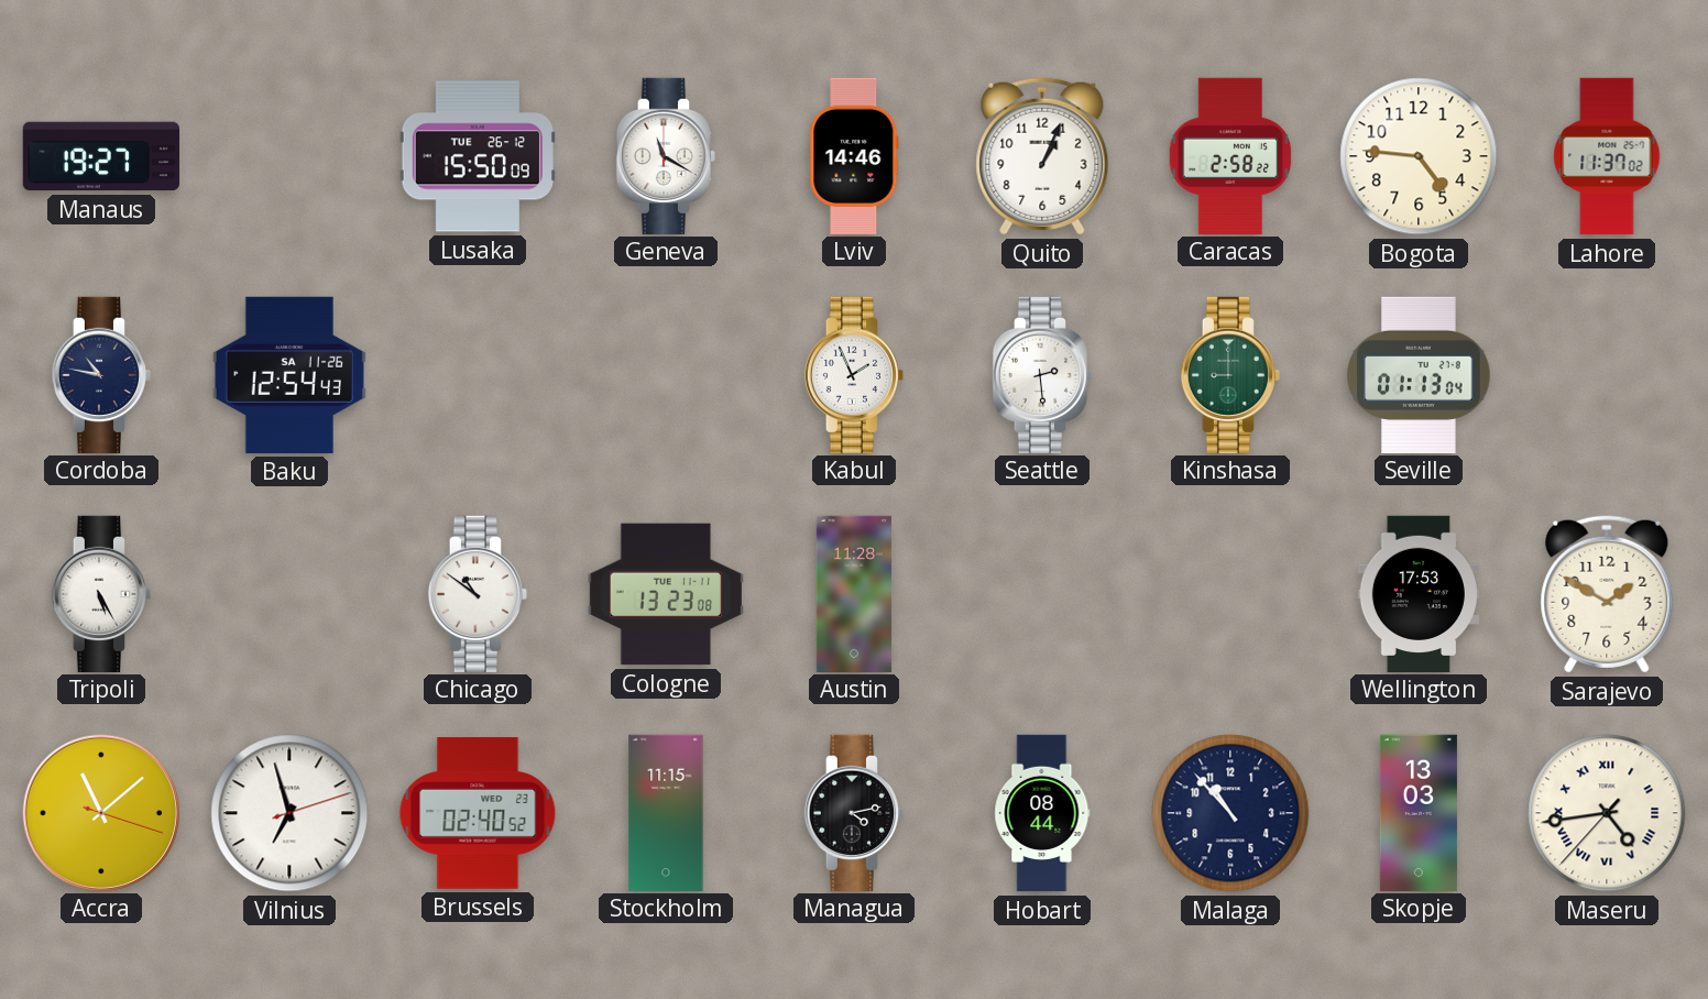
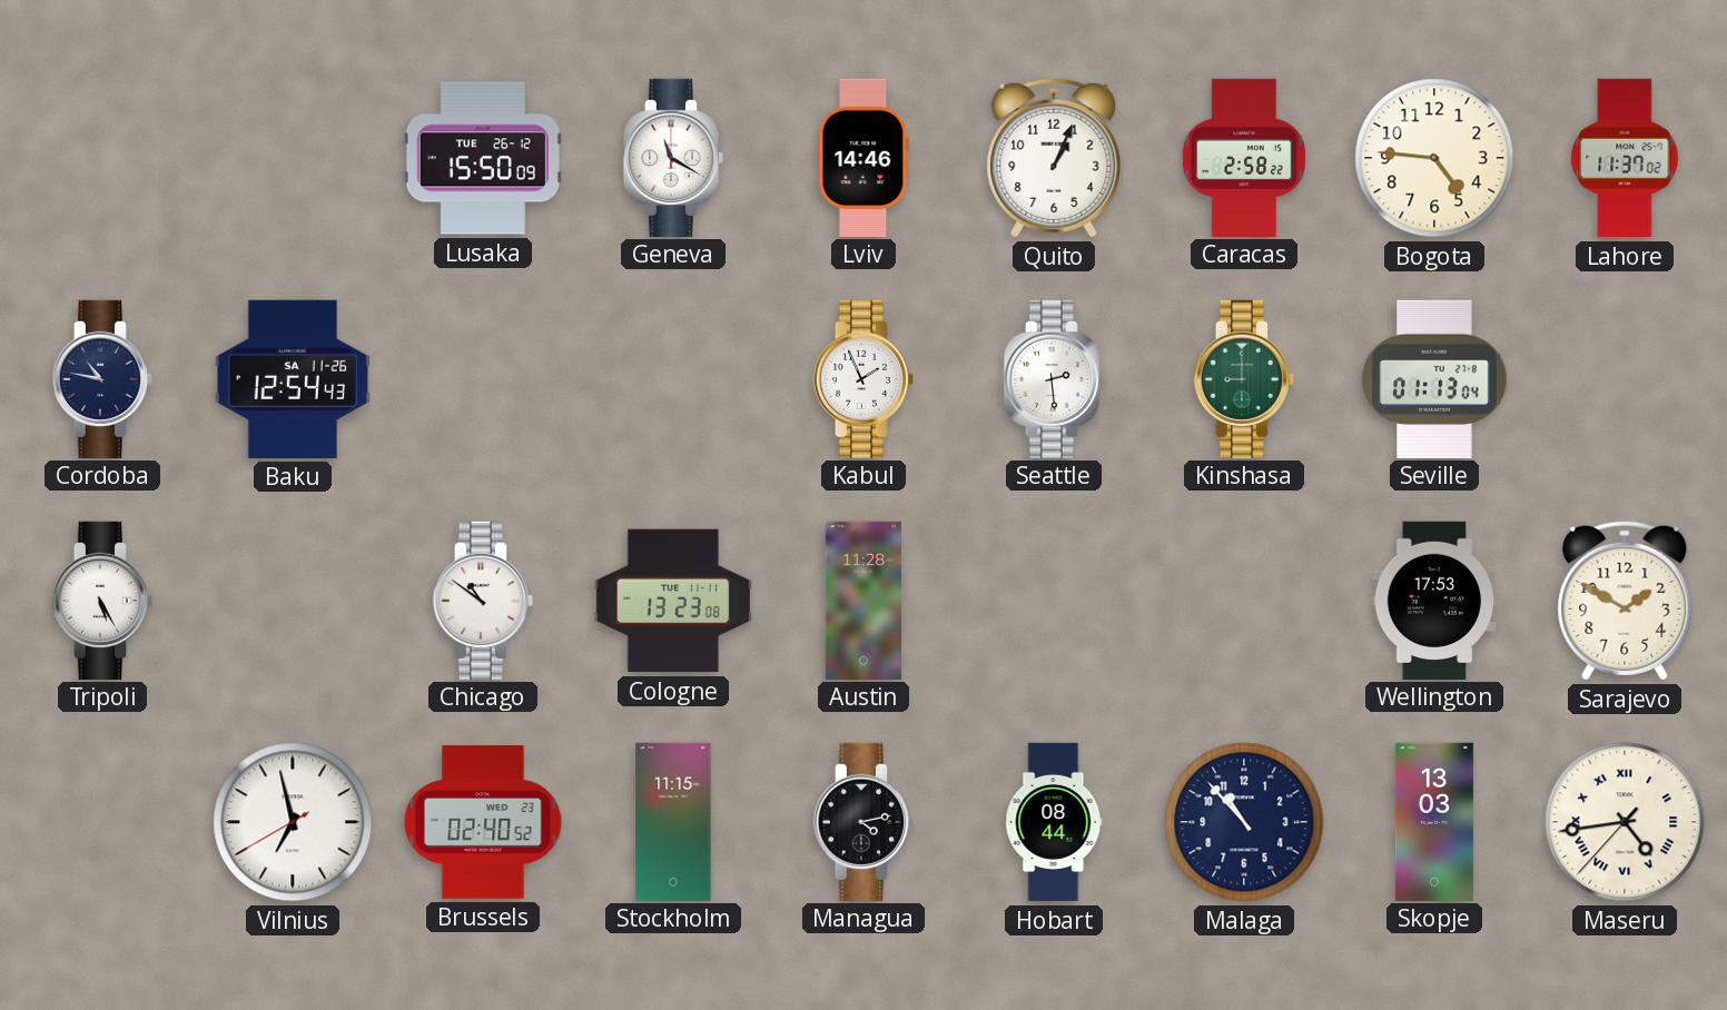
Manaus: 19:27 -> none
Accra: 11:08 -> none
Vilnius: 6:57:12 -> 6:57:40
